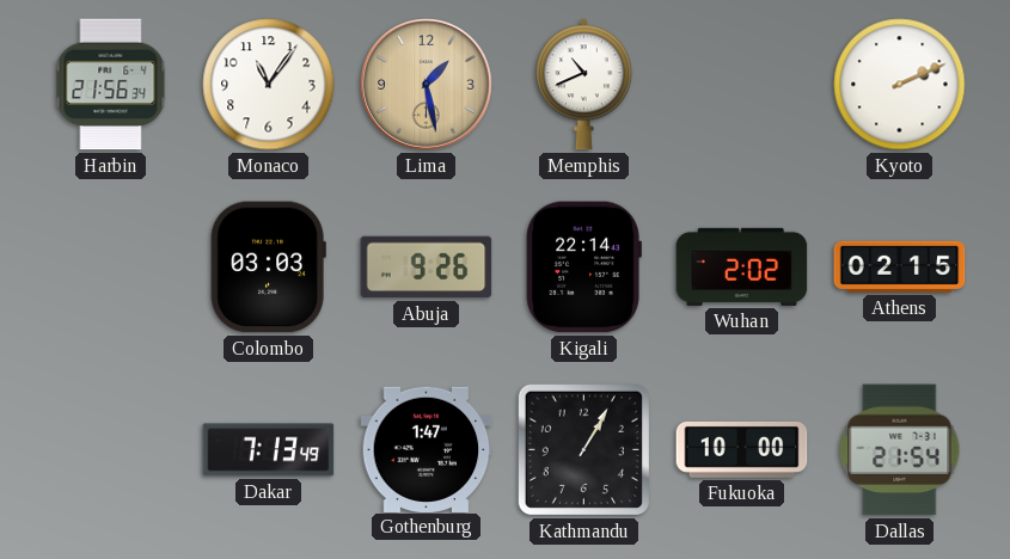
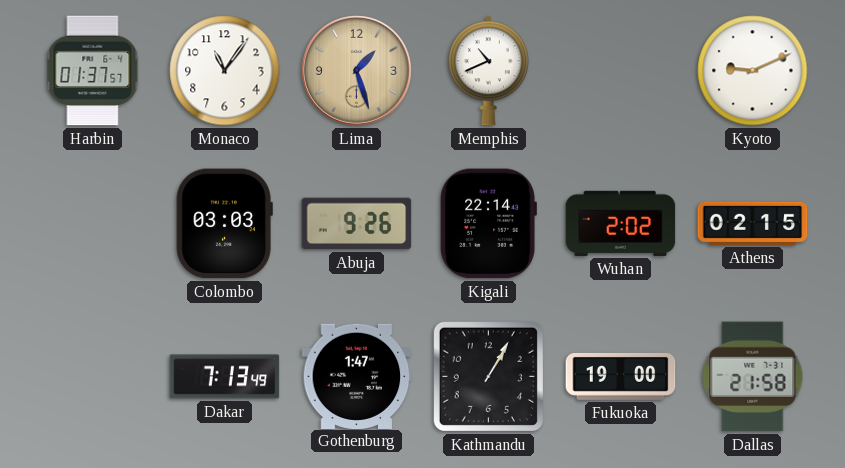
Harbin: 21:56 -> 01:37
Lima: 1:28 -> 1:27
Kyoto: 2:11 -> 9:11
Fukuoka: 10:00 -> 19:00
Dallas: 21:54 -> 21:58
